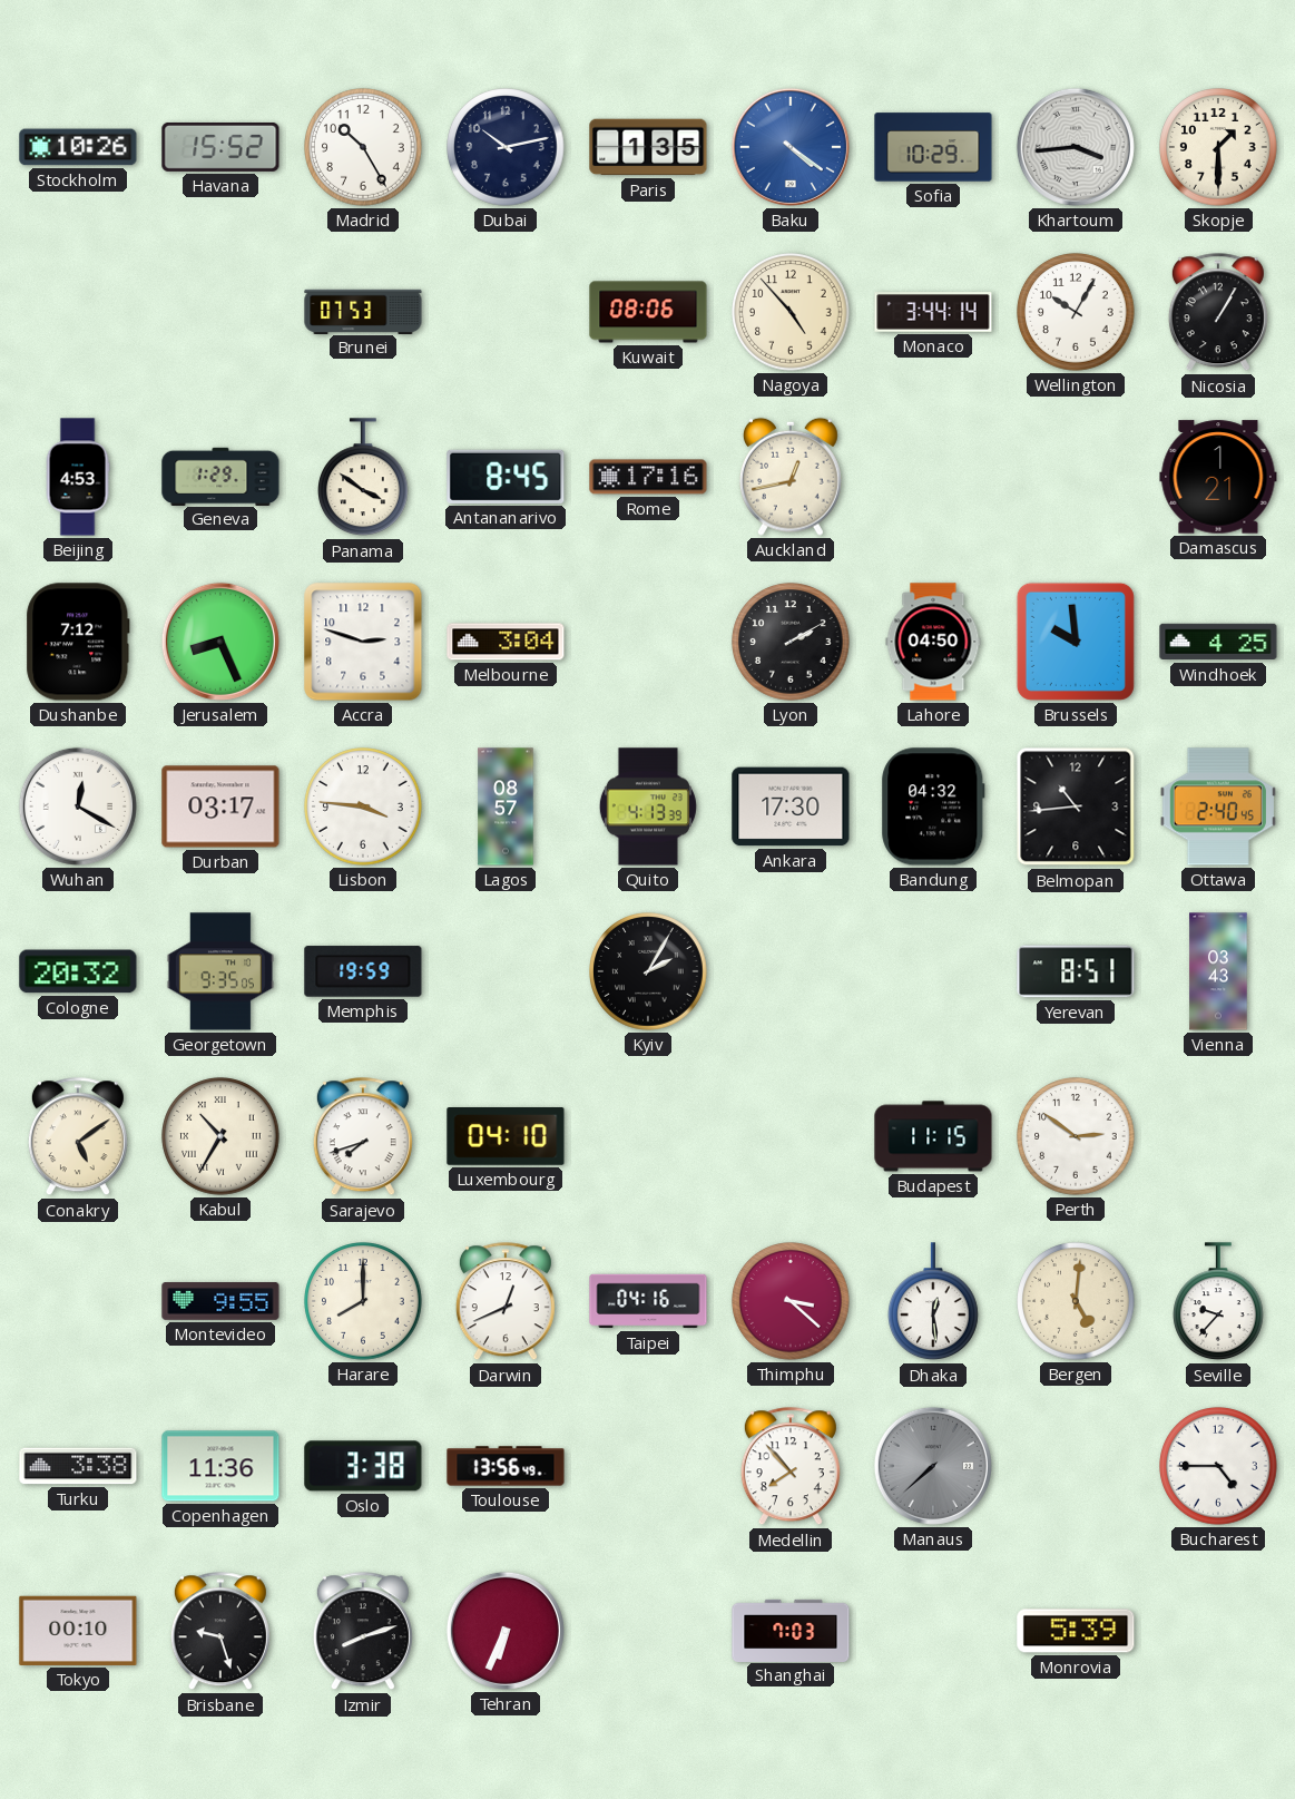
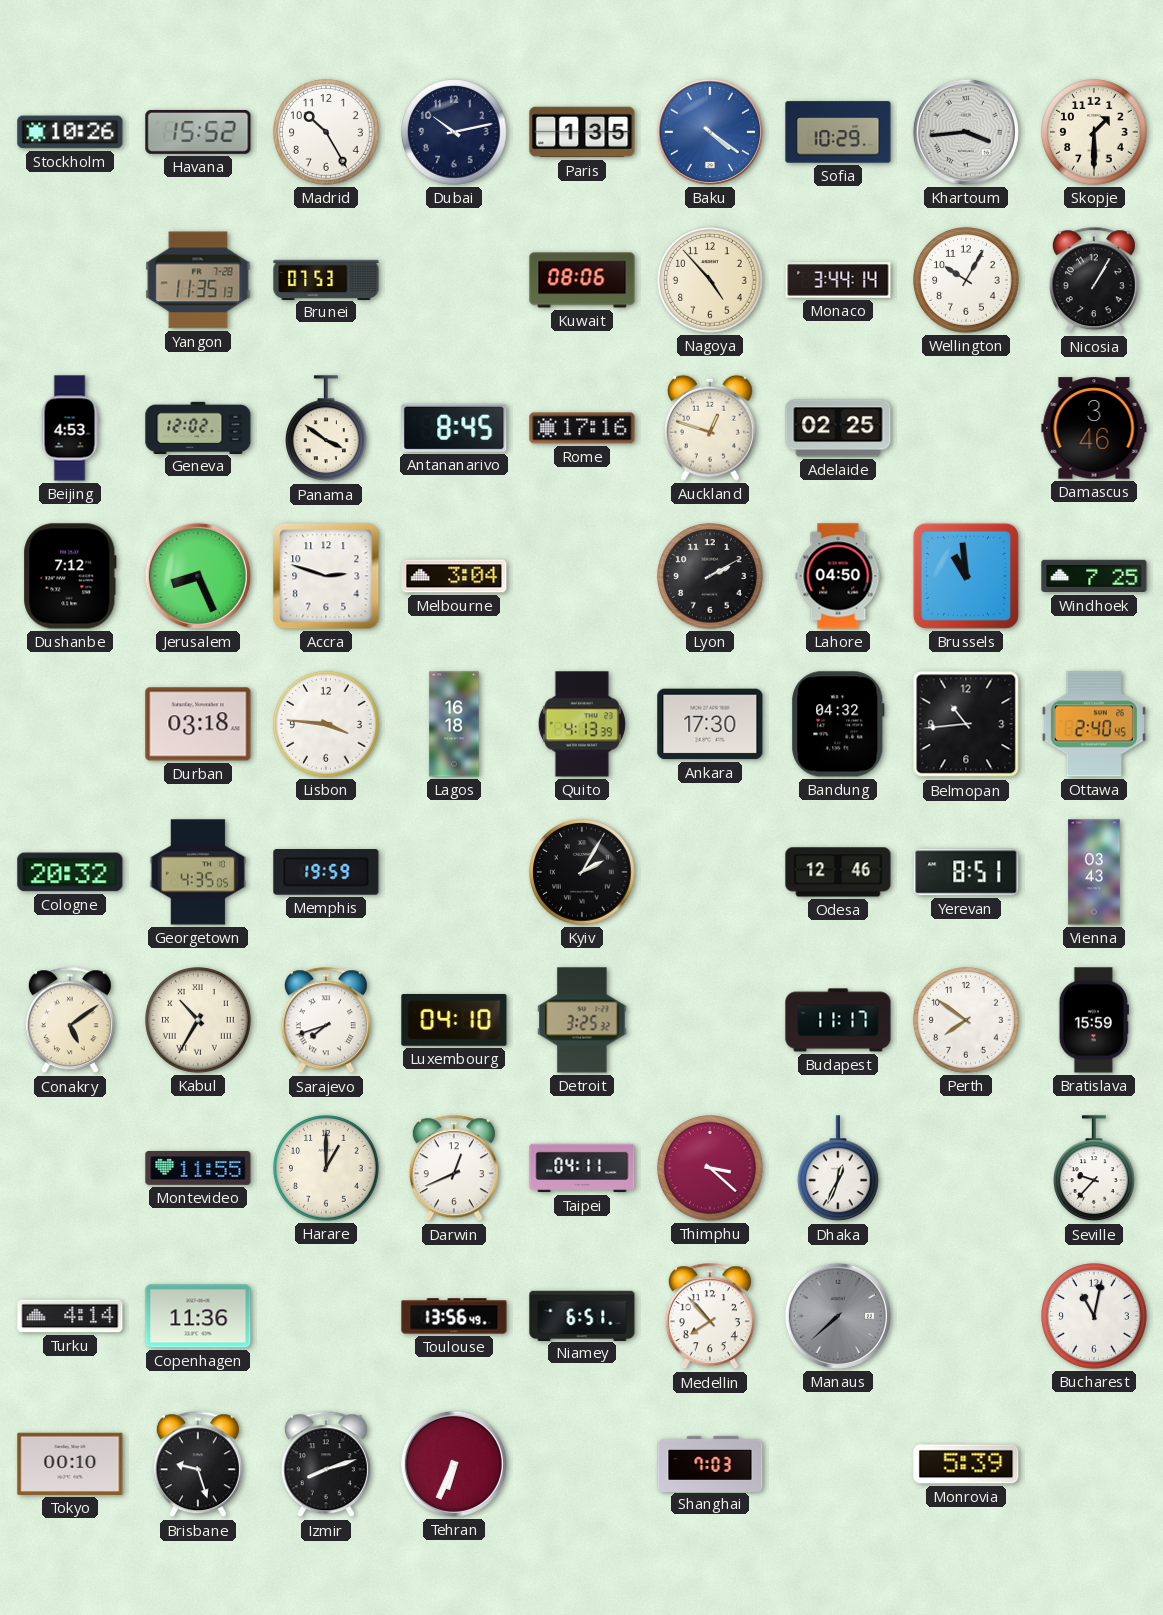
Yangon: none -> 11:35
Geneva: 1:29 -> 12:02
Auckland: 12:43 -> 12:48
Adelaide: none -> 02:25
Damascus: 1:21 -> 3:46
Brussels: 9:59 -> 10:59
Windhoek: 4:25 -> 7:25
Wuhan: 12:20 -> none
Durban: 03:17 -> 03:18
Lagos: 08:57 -> 16:18
Georgetown: 9:35 -> 4:35
Odesa: none -> 12:46
Detroit: none -> 3:25
Budapest: 11:15 -> 11:17
Perth: 2:51 -> 7:51
Bratislava: none -> 15:59
Montevideo: 9:55 -> 11:55
Harare: 8:00 -> 1:00
Taipei: 04:16 -> 04:11
Dhaka: 12:29 -> 12:34
Bergen: 5:01 -> none
Turku: 3:38 -> 4:14
Oslo: 3:38 -> none
Niamey: none -> 6:51
Bucharest: 4:45 -> 11:02
